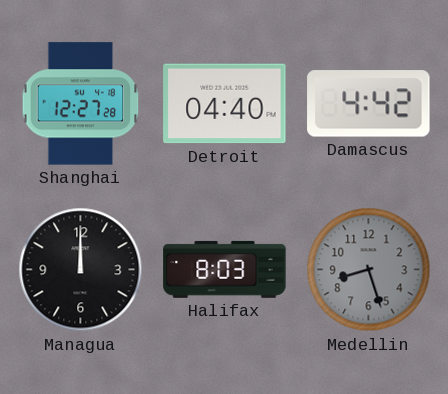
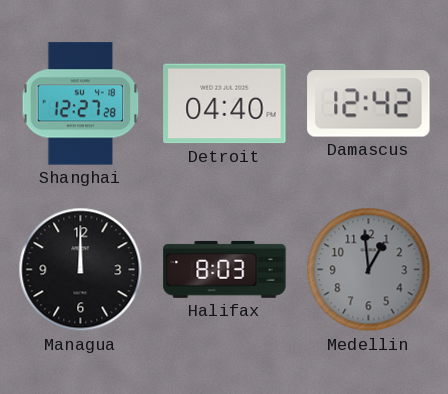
Damascus: 4:42 -> 12:42
Medellin: 8:27 -> 12:59
